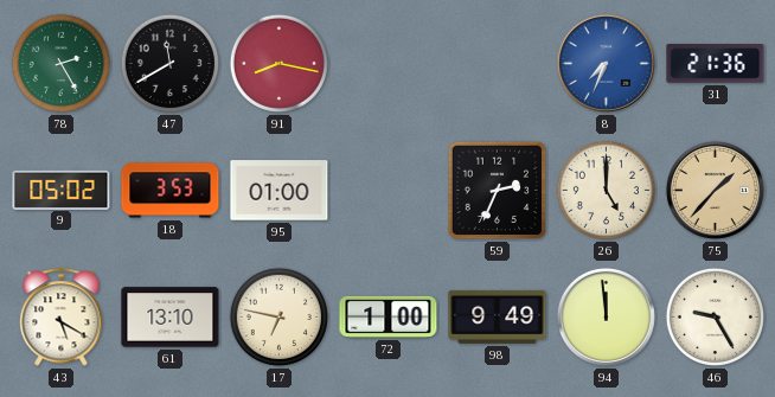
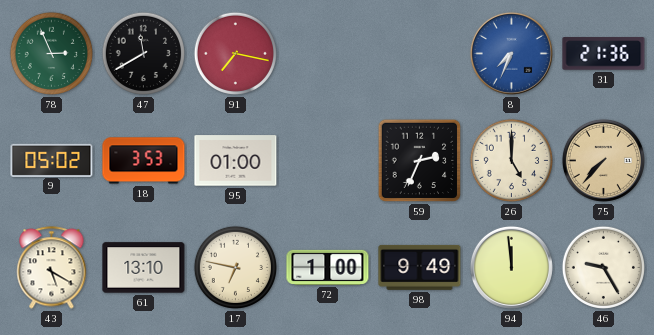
78: 2:25 -> 2:56
91: 8:17 -> 7:17
75: 1:37 -> 7:37
